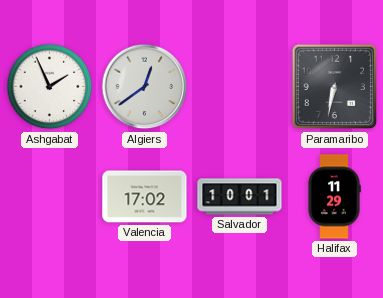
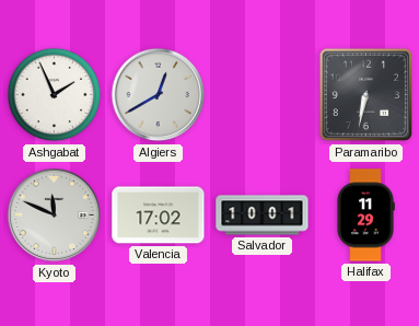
Algiers: 12:39 -> 12:40
Kyoto: none -> 11:49
